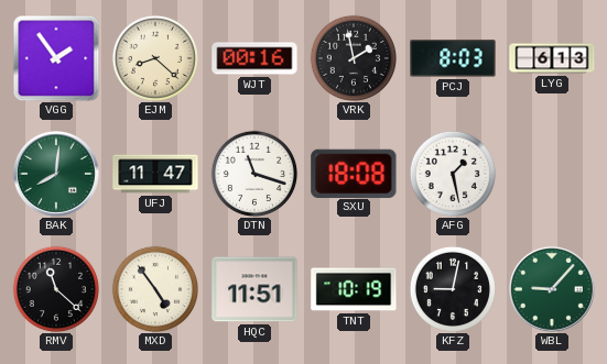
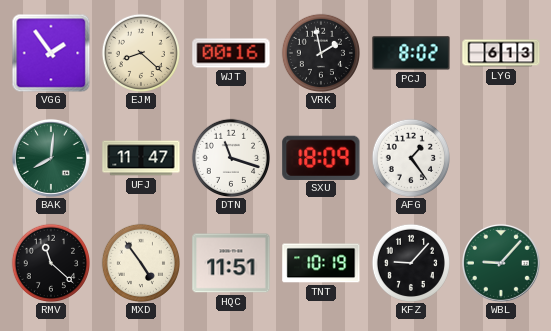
PCJ: 8:03 -> 8:02
SXU: 18:08 -> 18:09
AFG: 1:28 -> 1:24
KFZ: 9:02 -> 9:07
